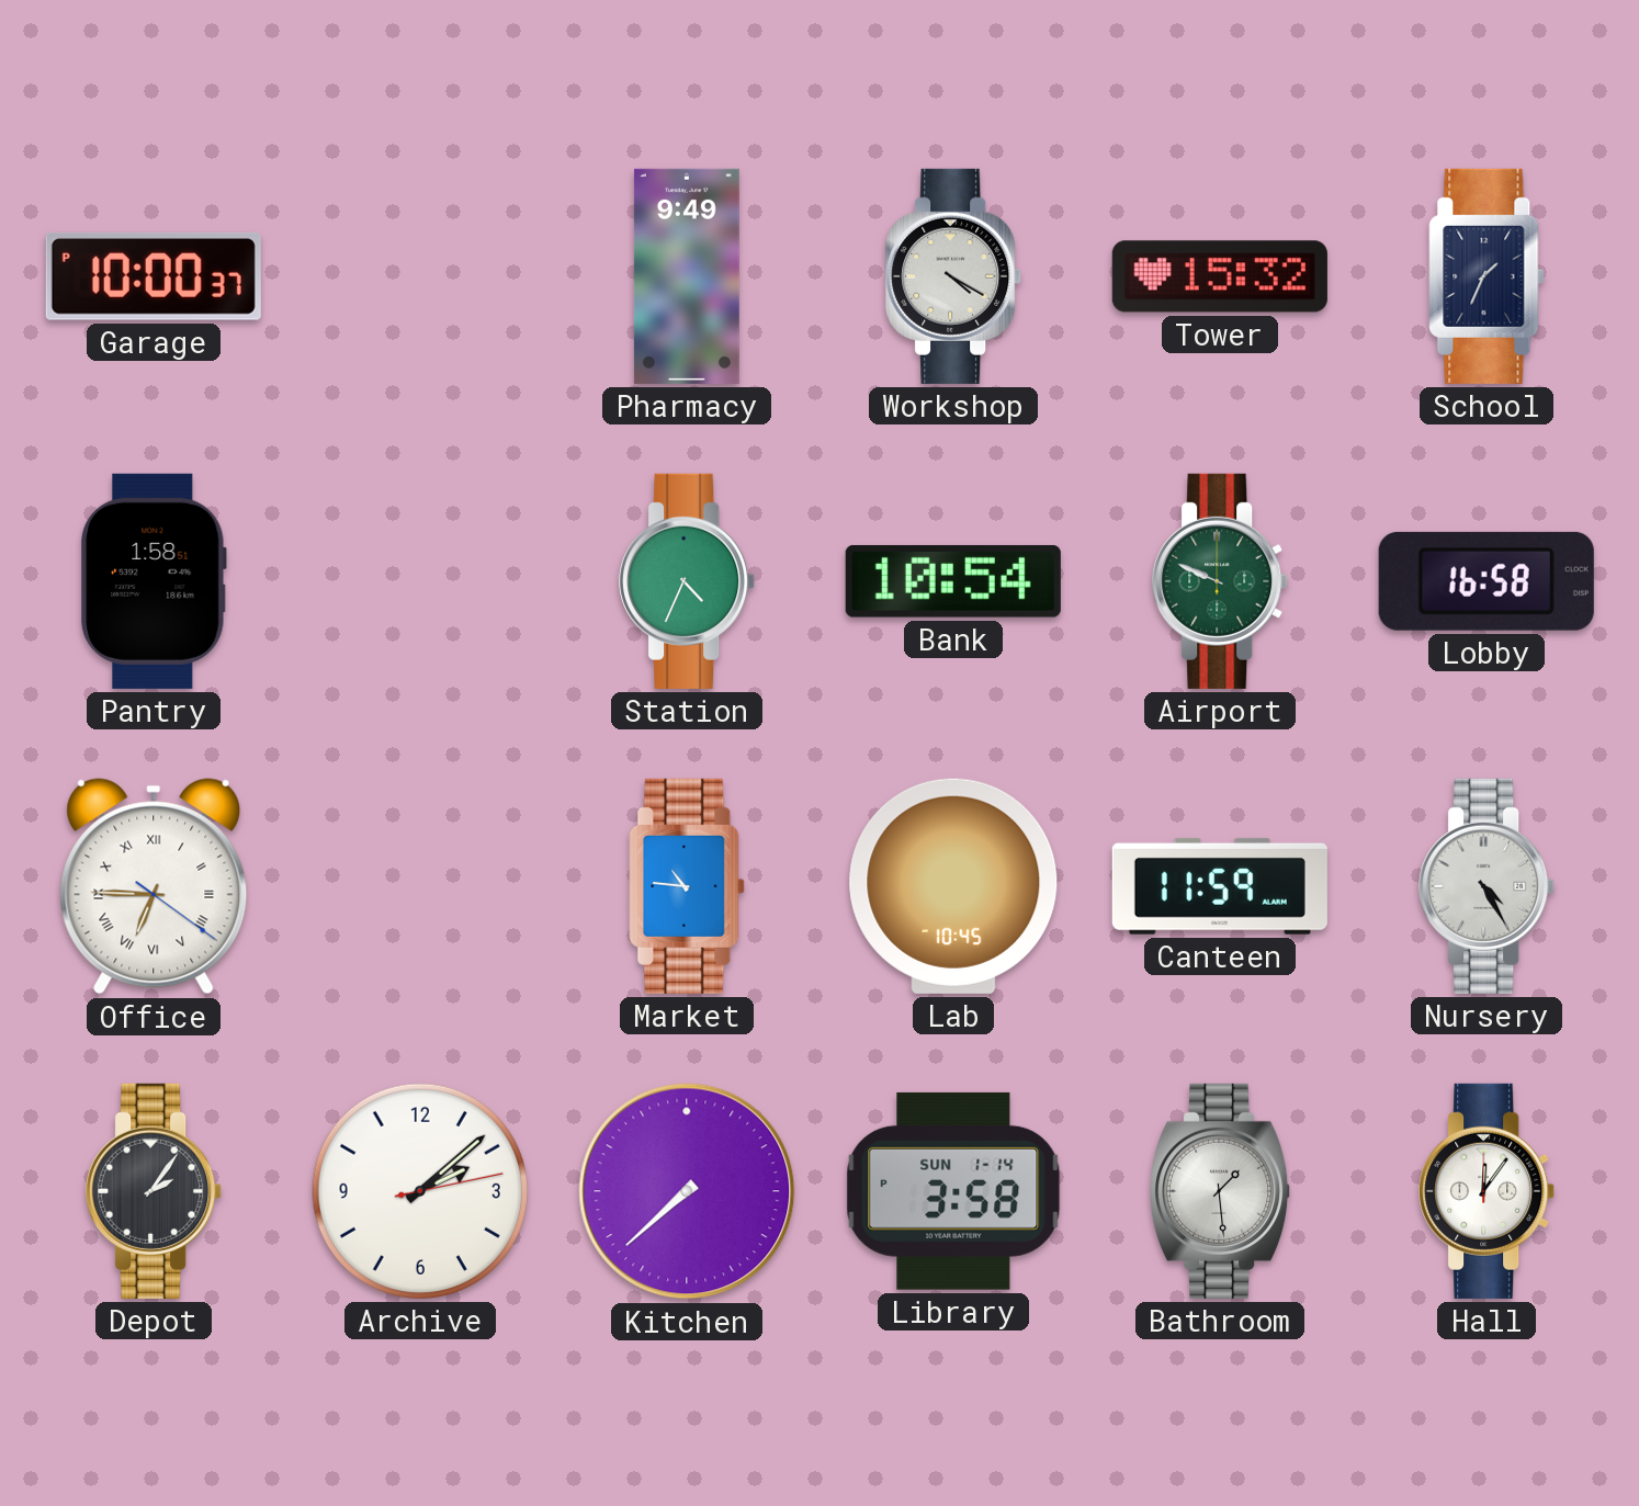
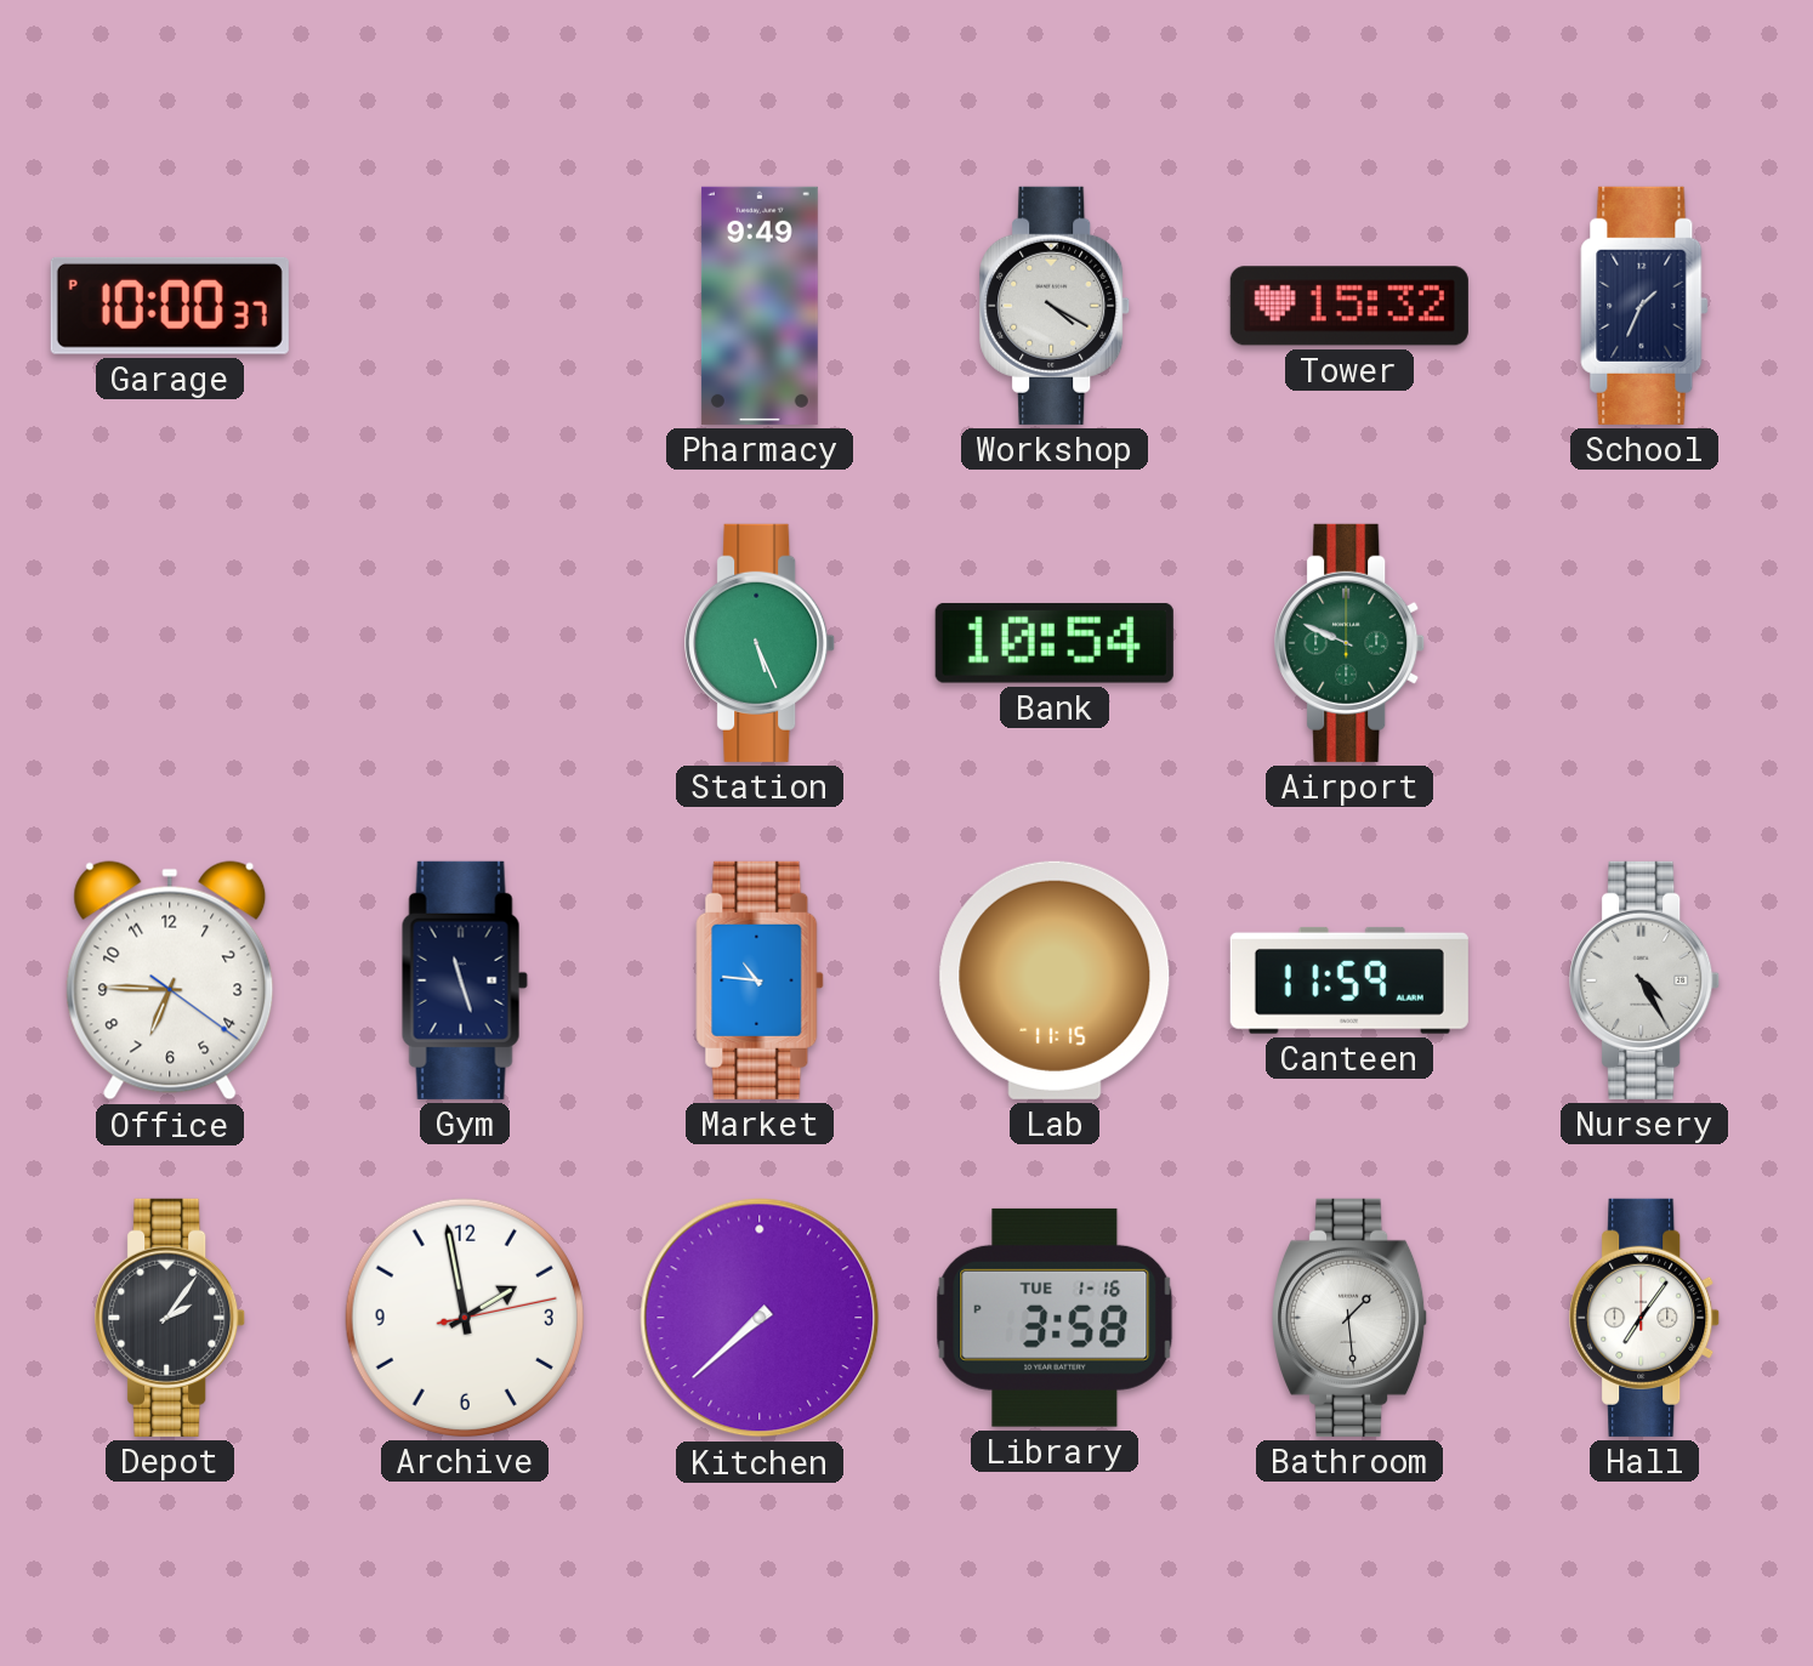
Pantry: 1:58 -> none
Station: 4:34 -> 5:26
Lobby: 16:58 -> none
Office numerals: Roman -> Arabic
Gym: none -> 11:27
Lab: 10:45 -> 11:15
Archive: 2:08 -> 1:58
Library date: SUN 1-14 -> TUE 1-16
Hall: 12:06 -> 7:06
